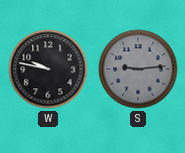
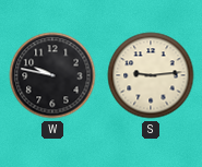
S dial: grey -> cream
